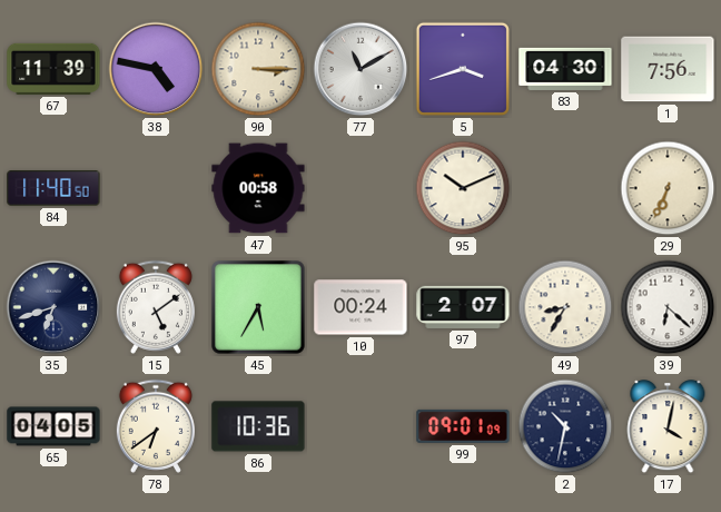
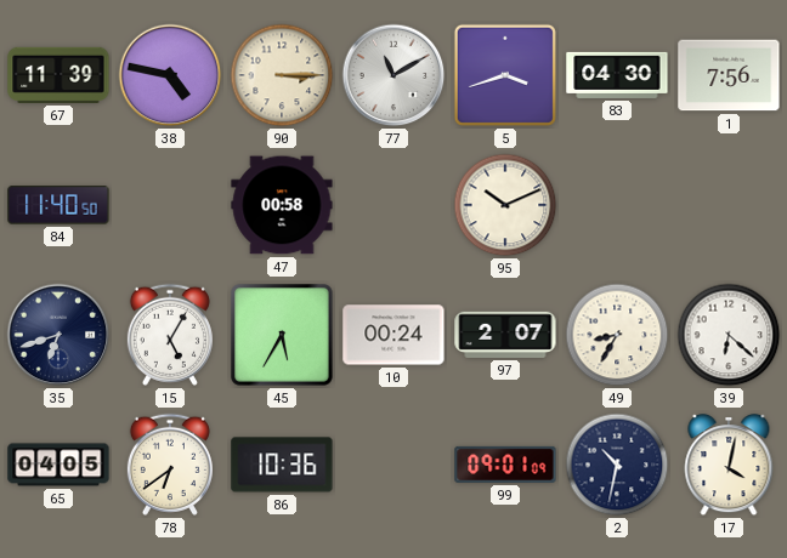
29: 6:34 -> none
15: 5:09 -> 5:05
